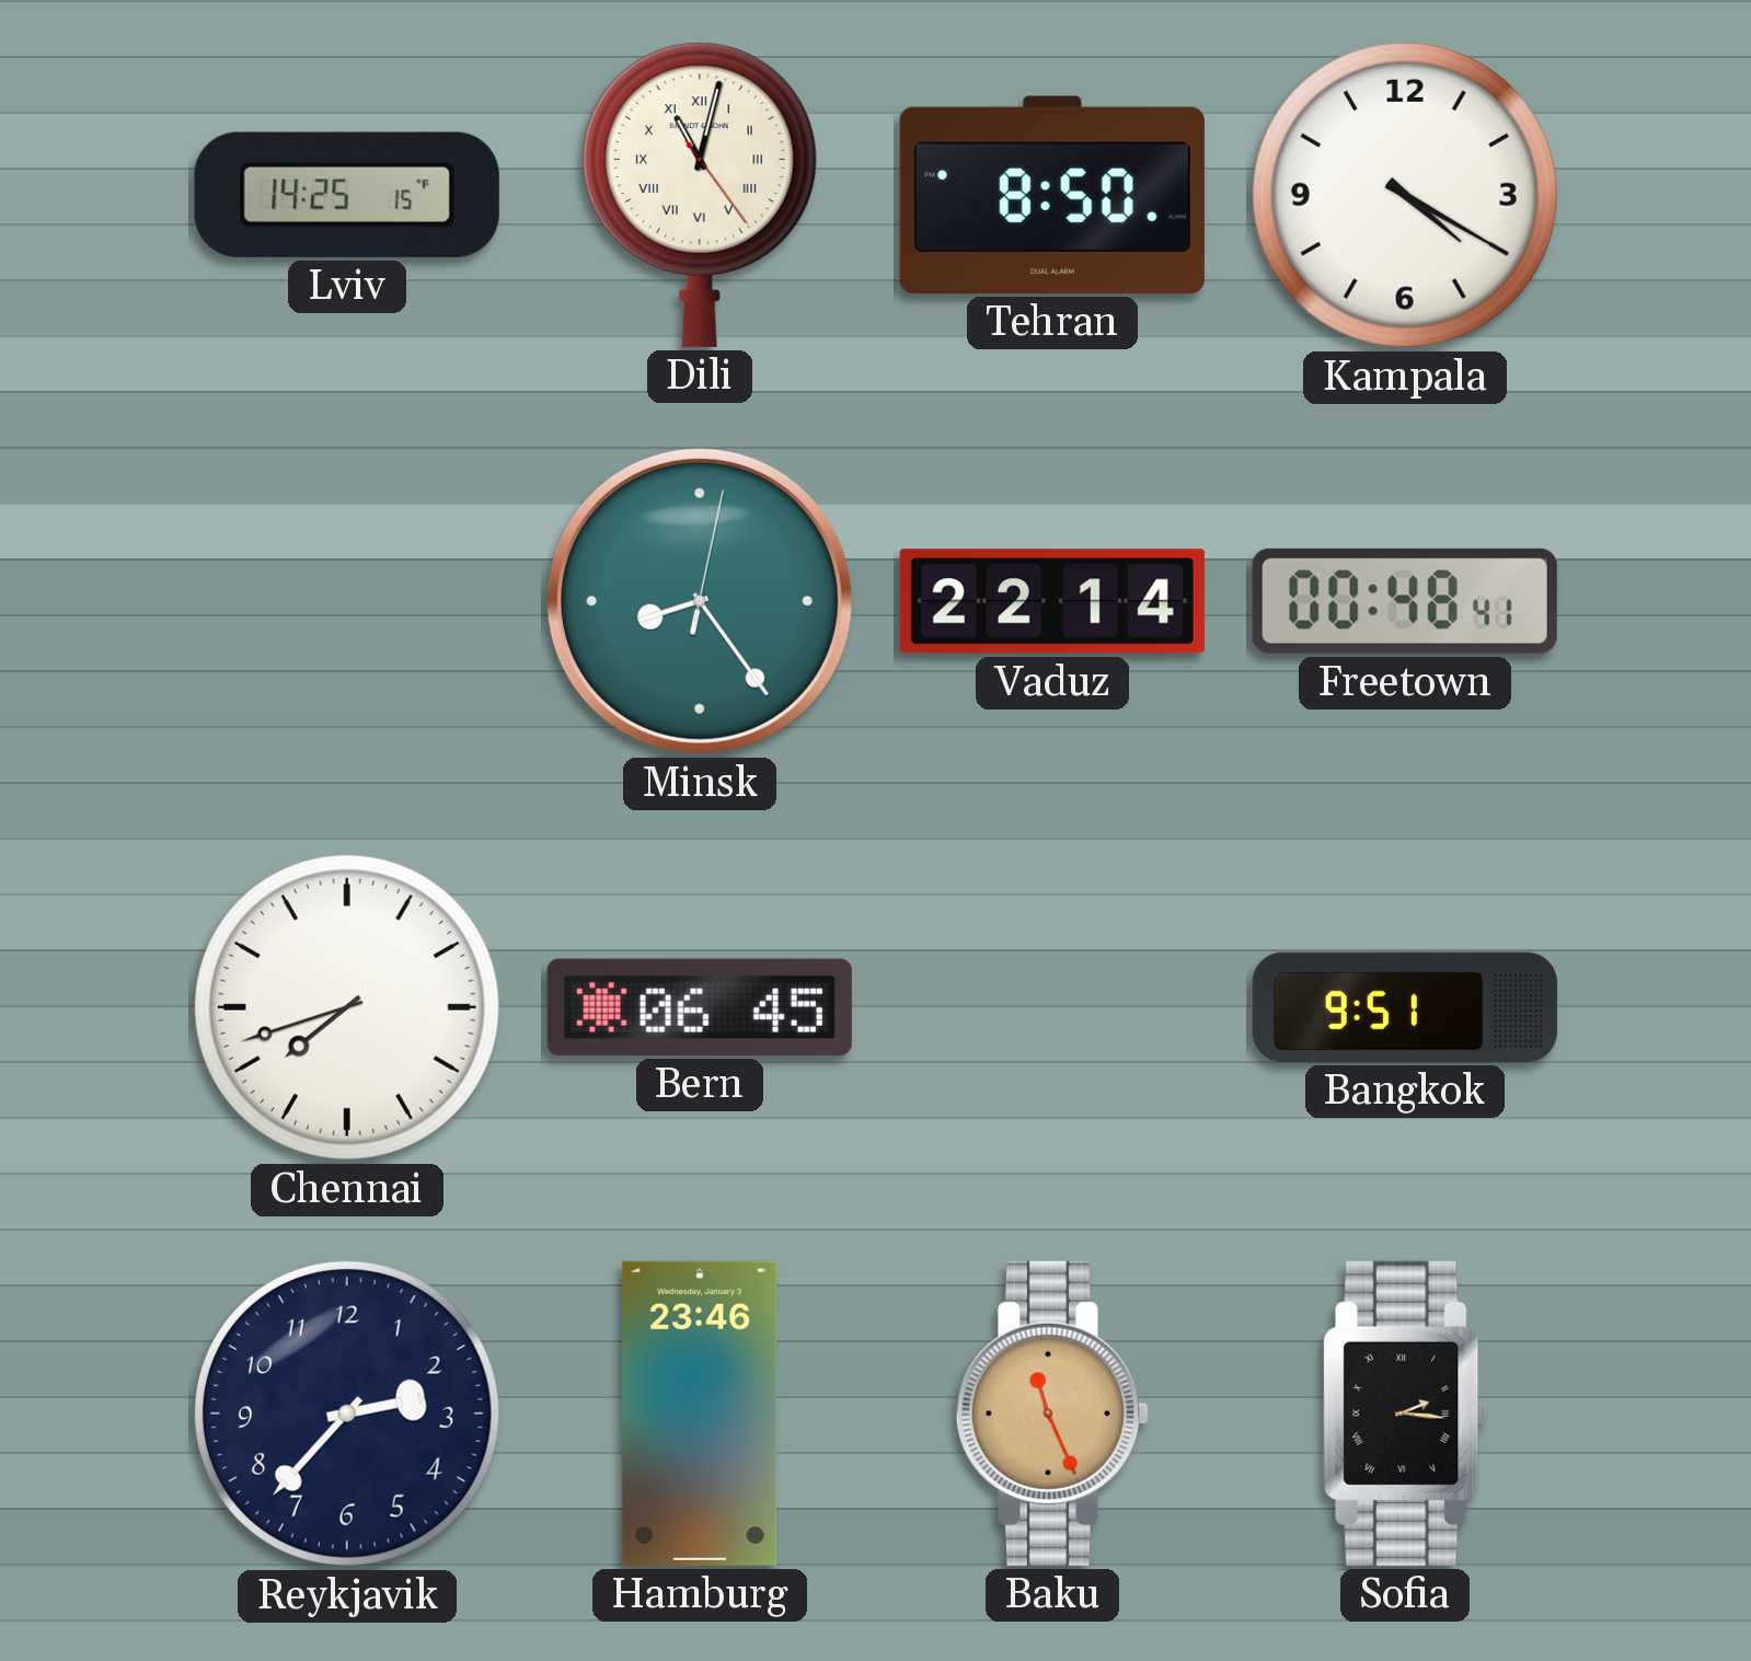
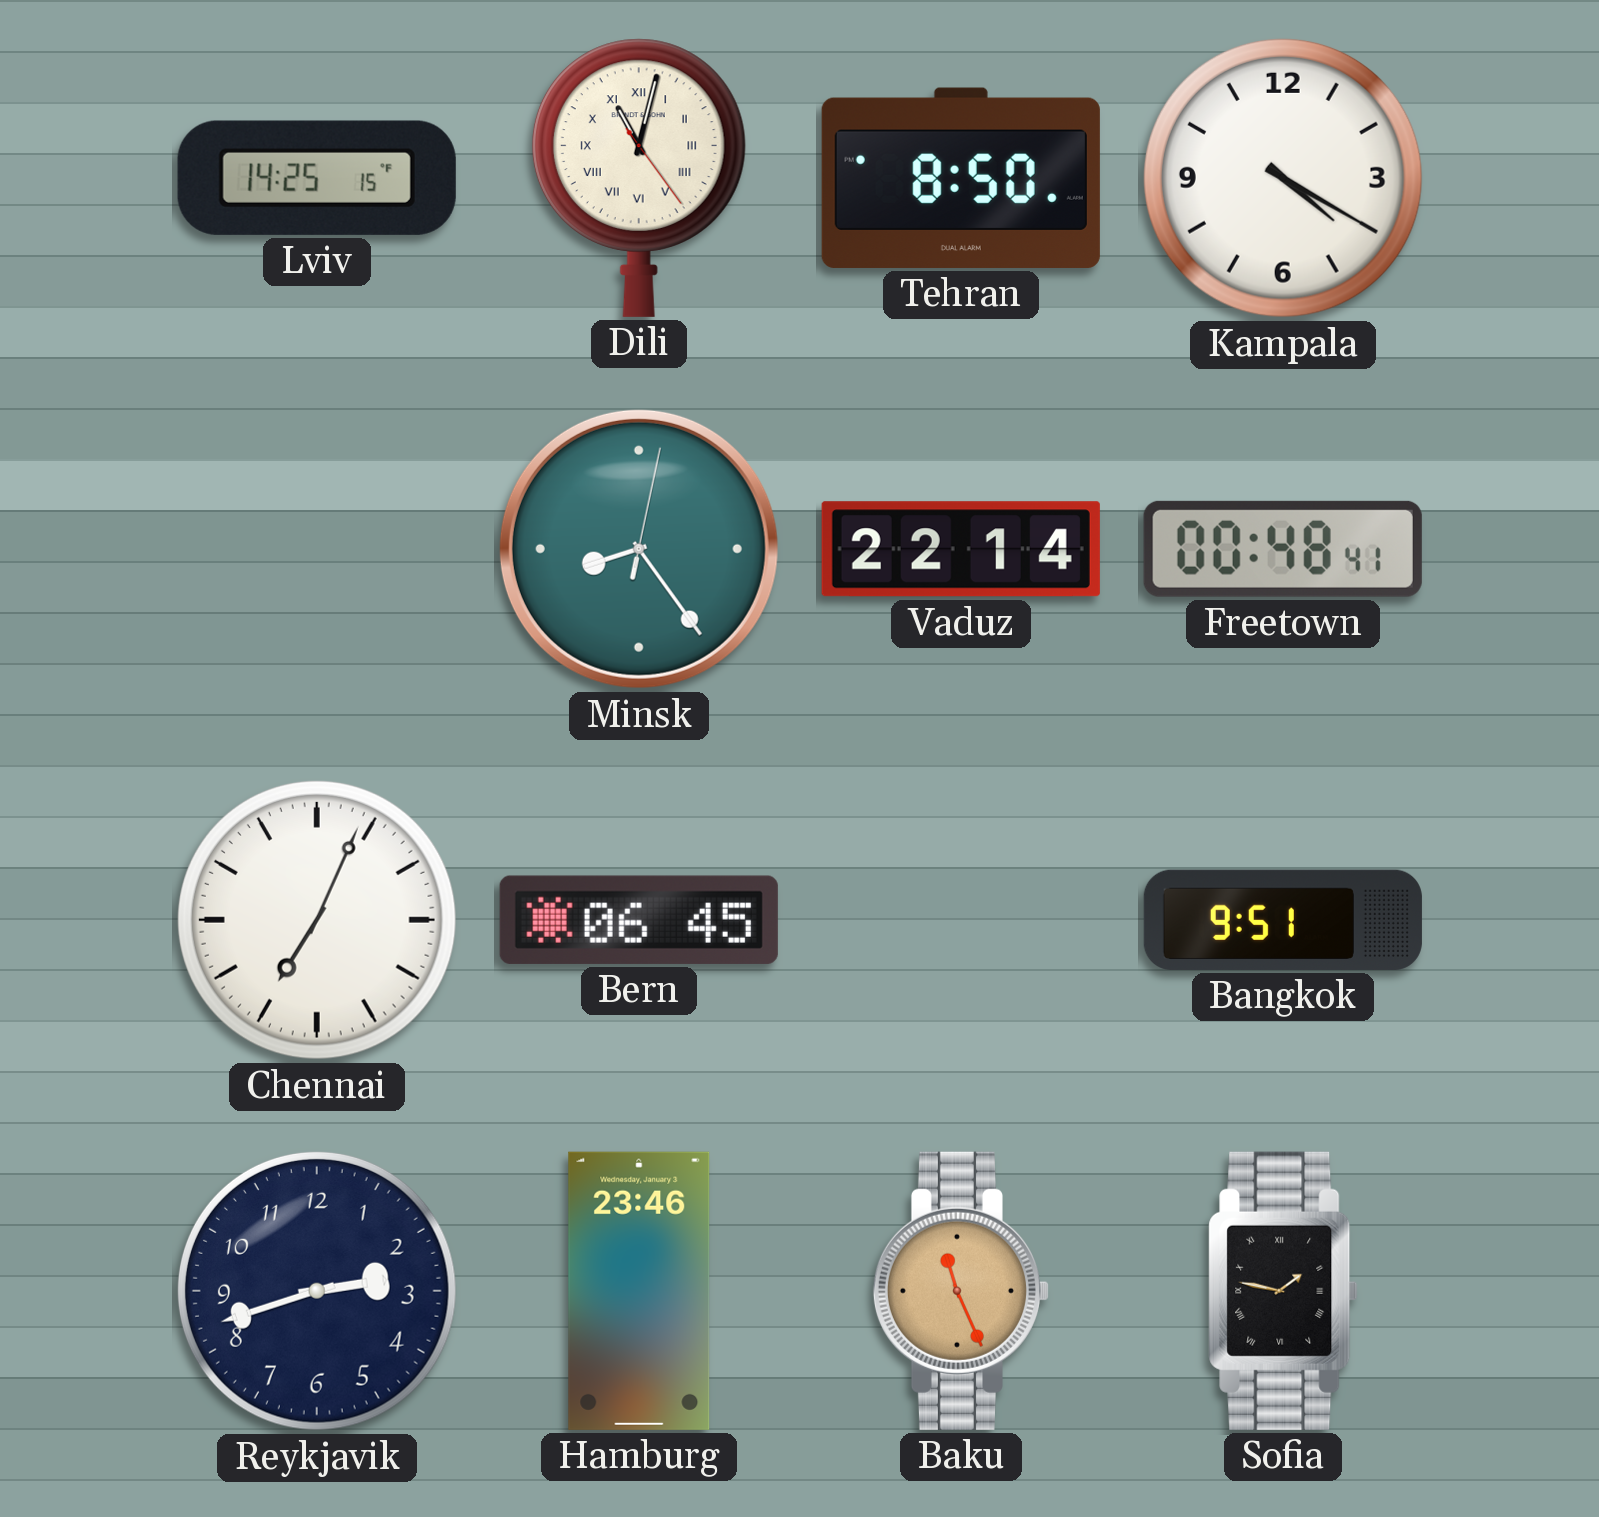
Chennai: 7:42 -> 7:04
Reykjavik: 2:37 -> 2:42
Sofia: 2:16 -> 1:47
